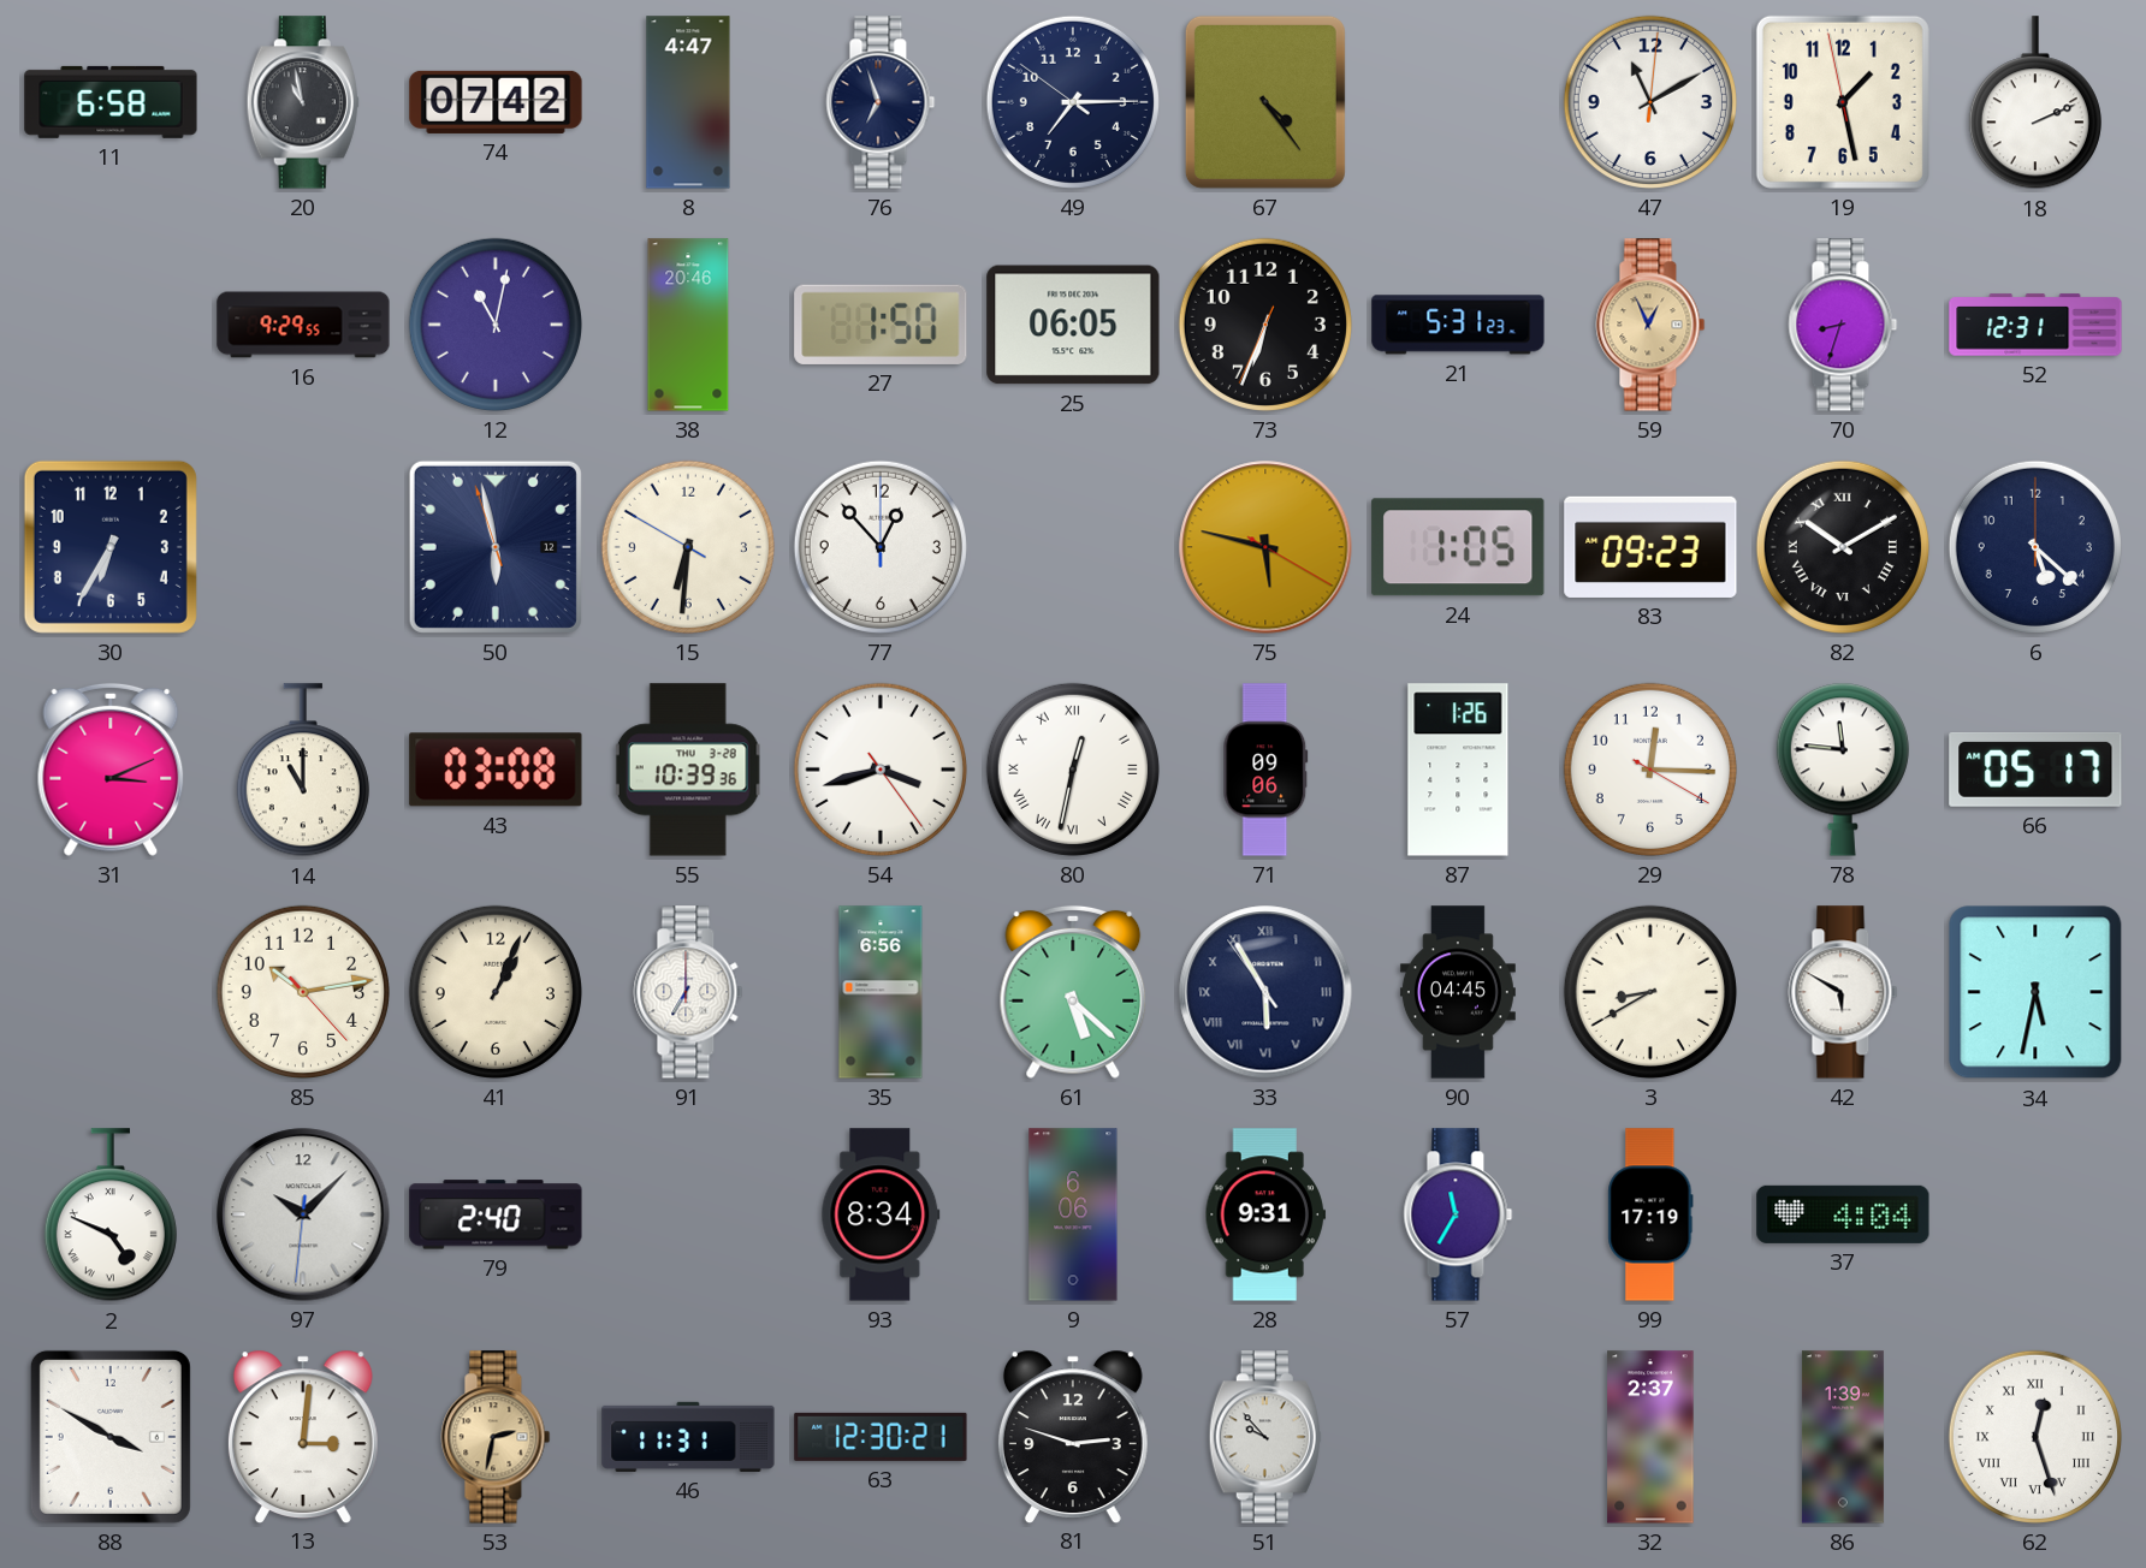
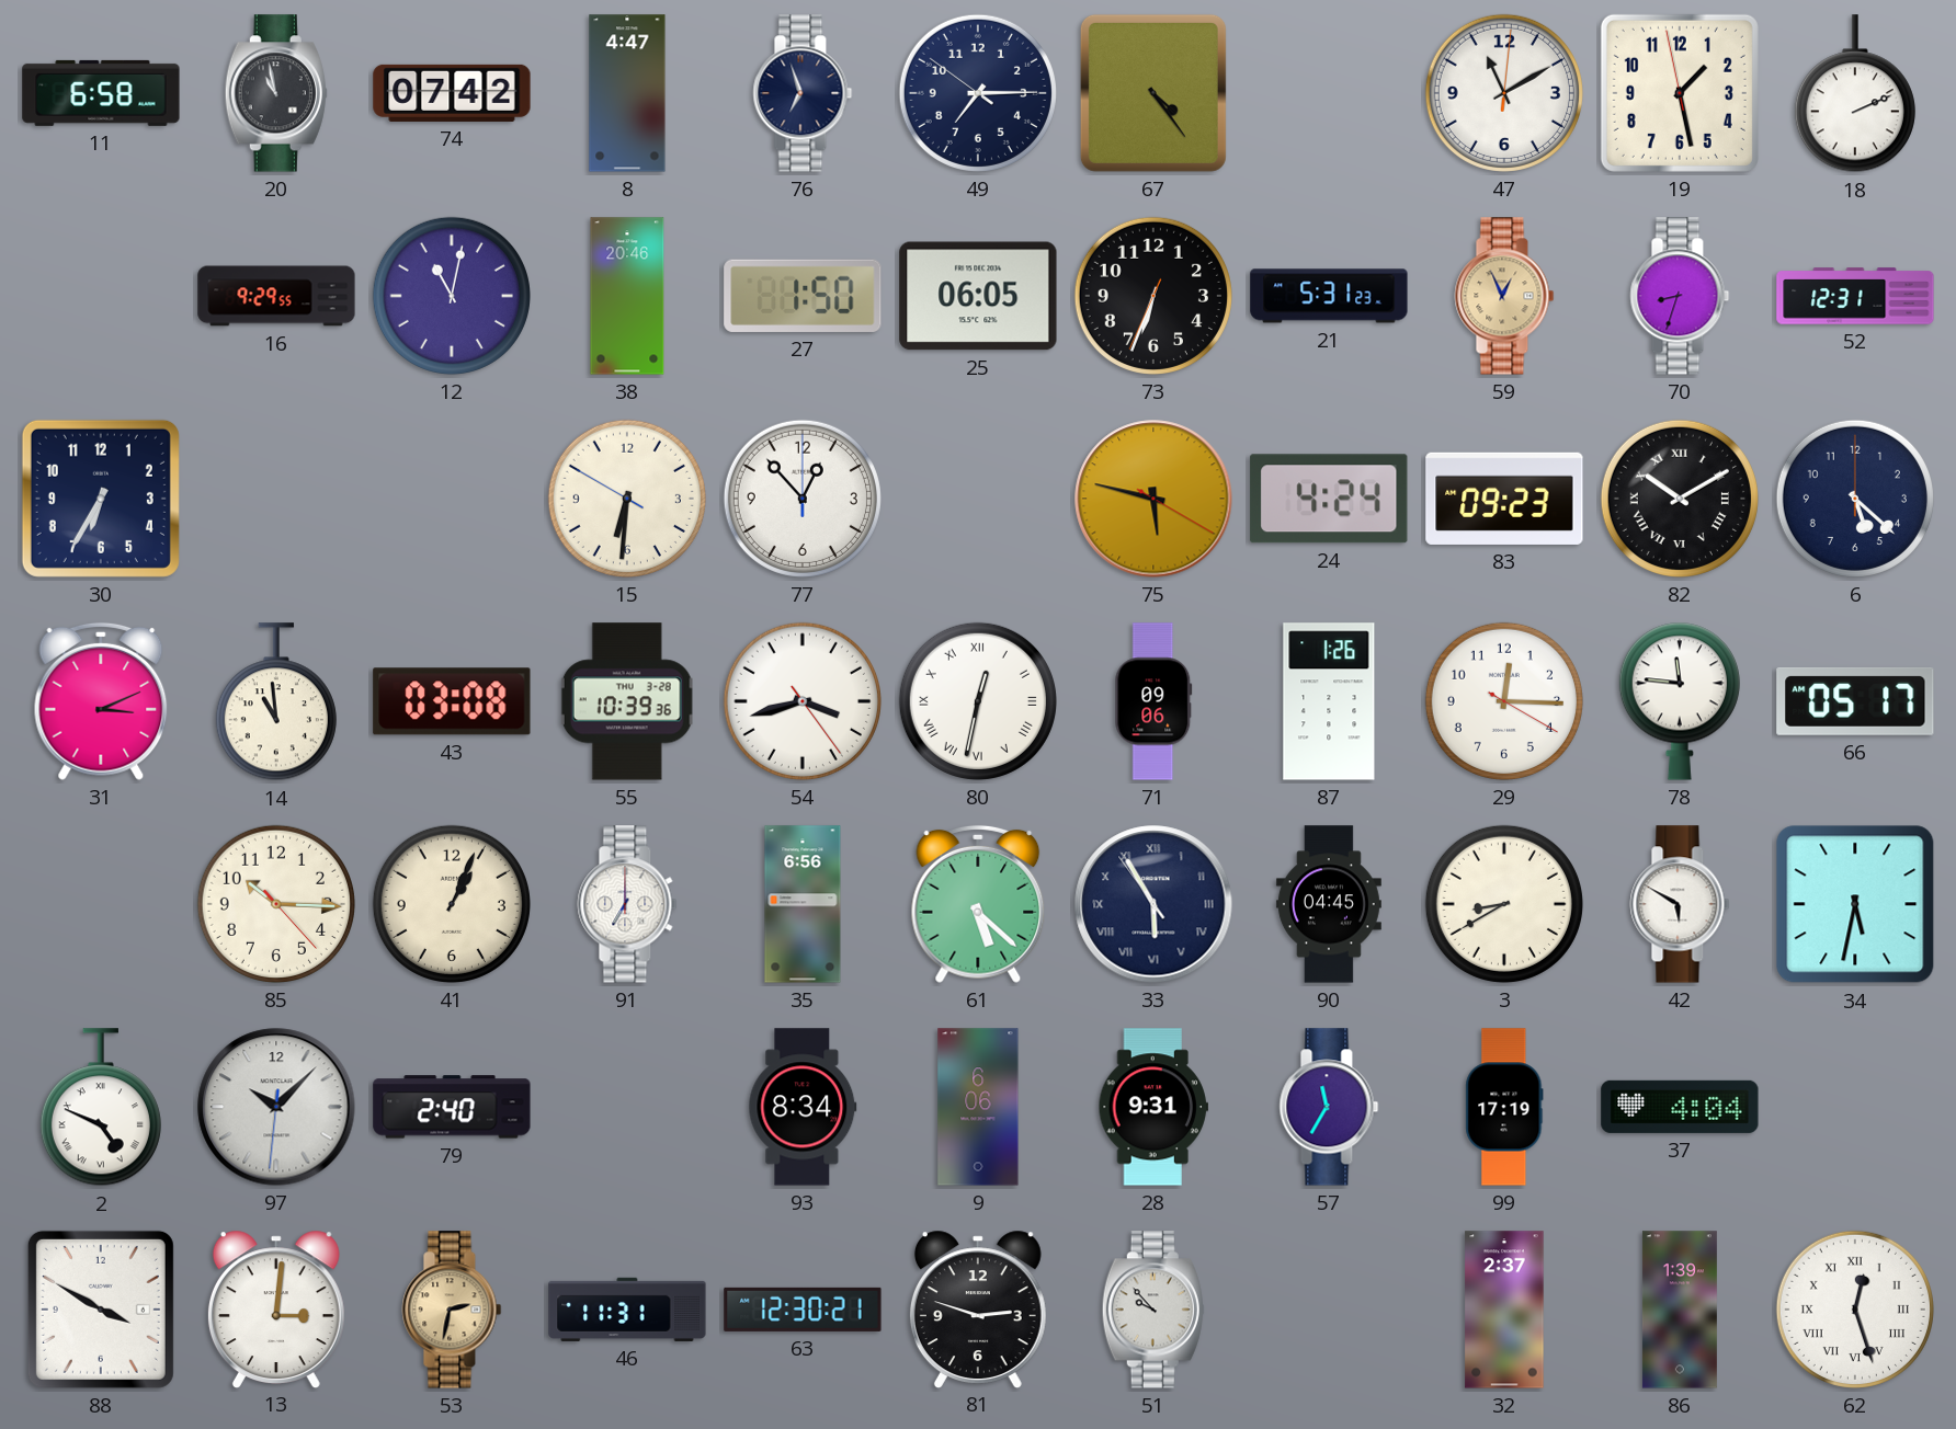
50: 5:57 -> none
24: 1:05 -> 4:24
14: 11:00 -> 10:59
85: 10:13 -> 10:15
